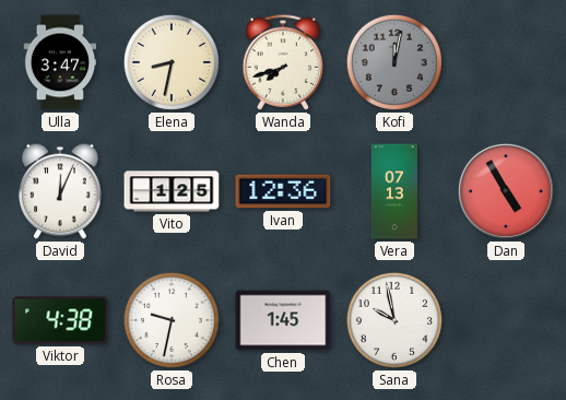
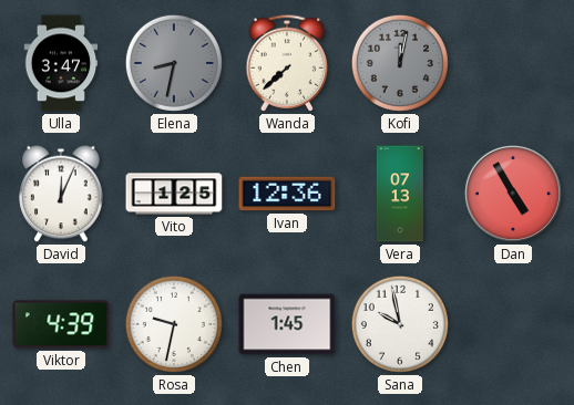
Elena dial: cream -> grey
Wanda: 7:42 -> 7:38
Viktor: 4:38 -> 4:39
